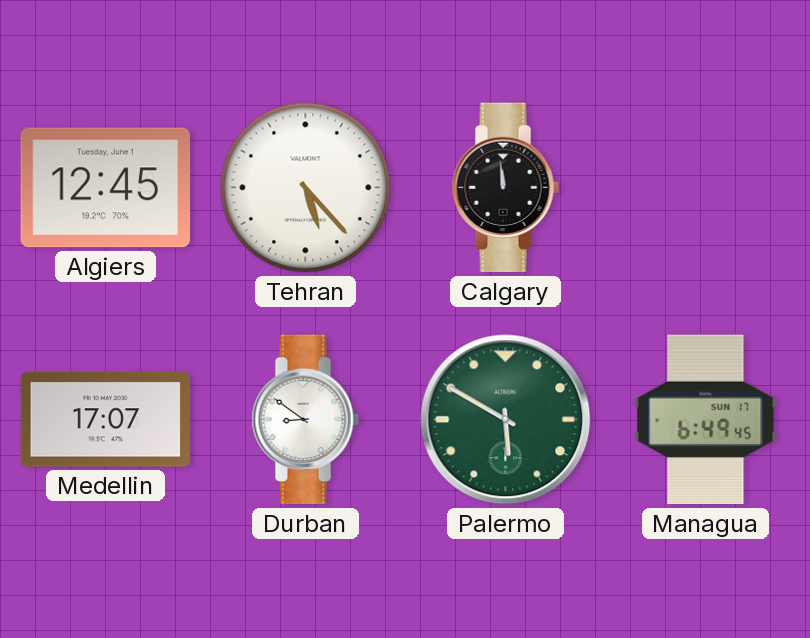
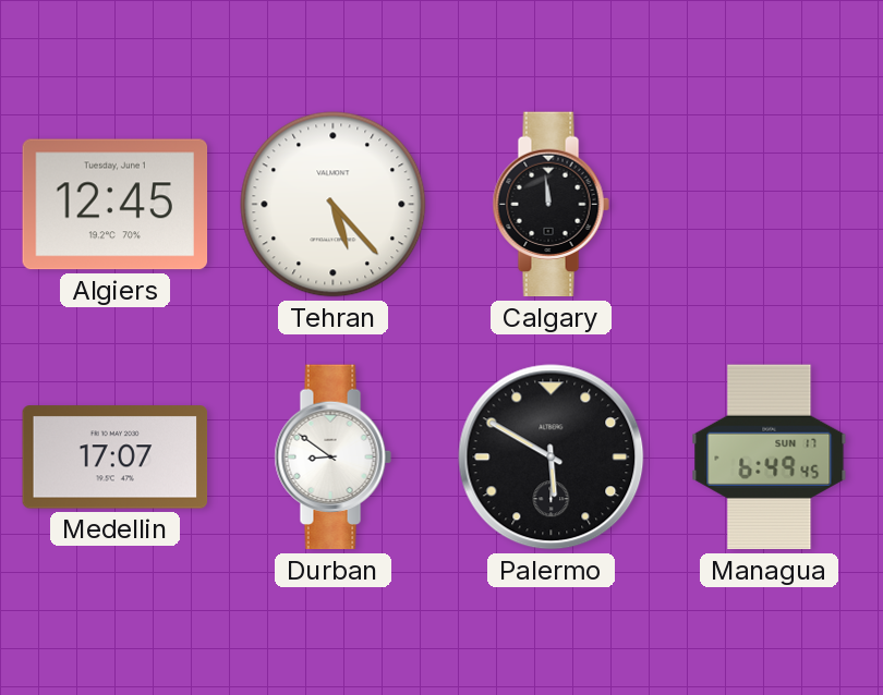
Palermo dial: green -> black
